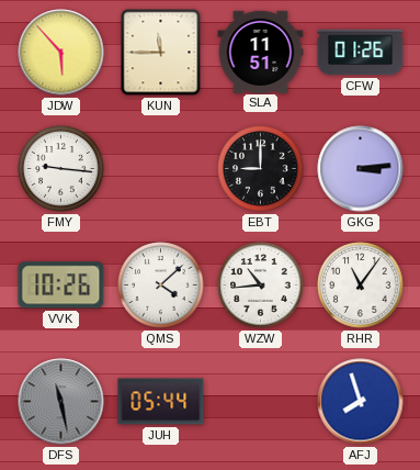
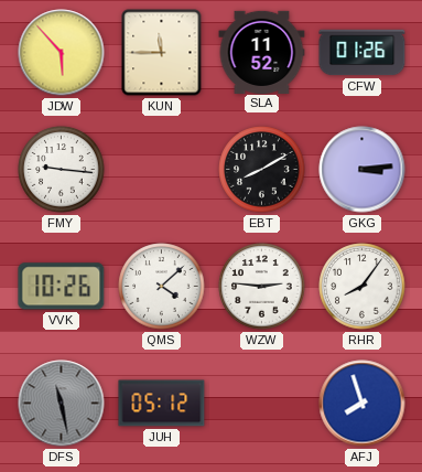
SLA: 11:51 -> 11:52
EBT: 9:00 -> 8:10
WZW: 10:44 -> 2:46
RHR: 11:06 -> 8:06
JUH: 05:44 -> 05:12
